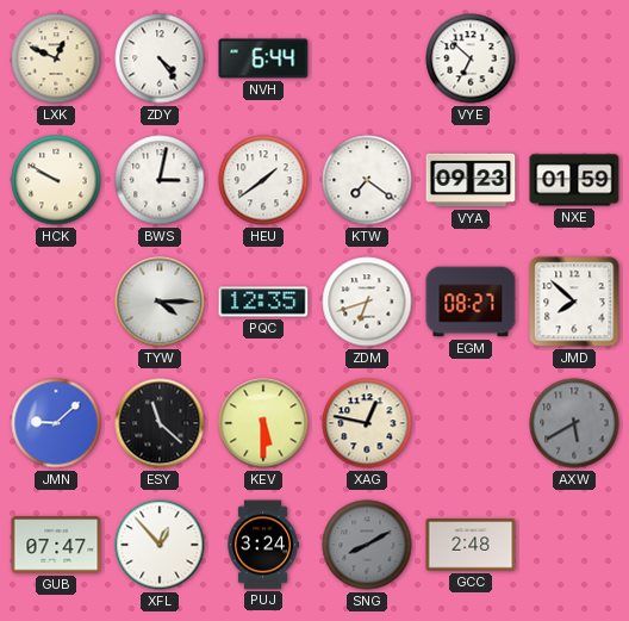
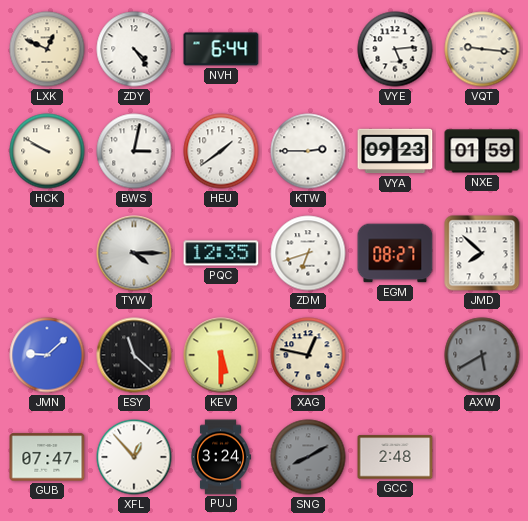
VYE: 6:52 -> 5:14
VQT: none -> 9:16
KTW: 7:21 -> 2:45
